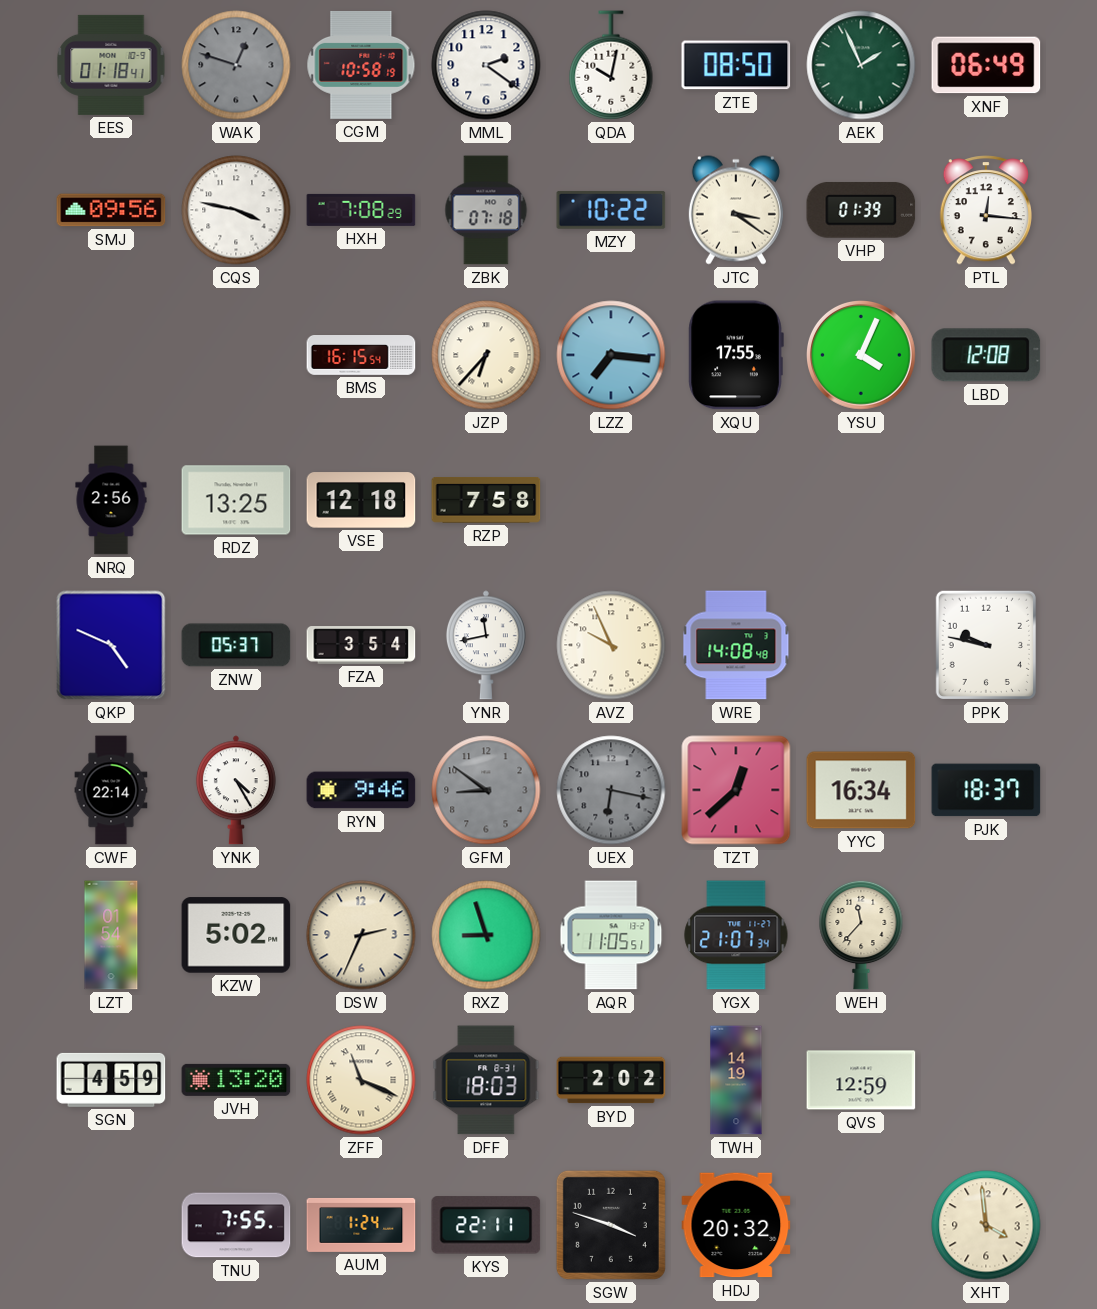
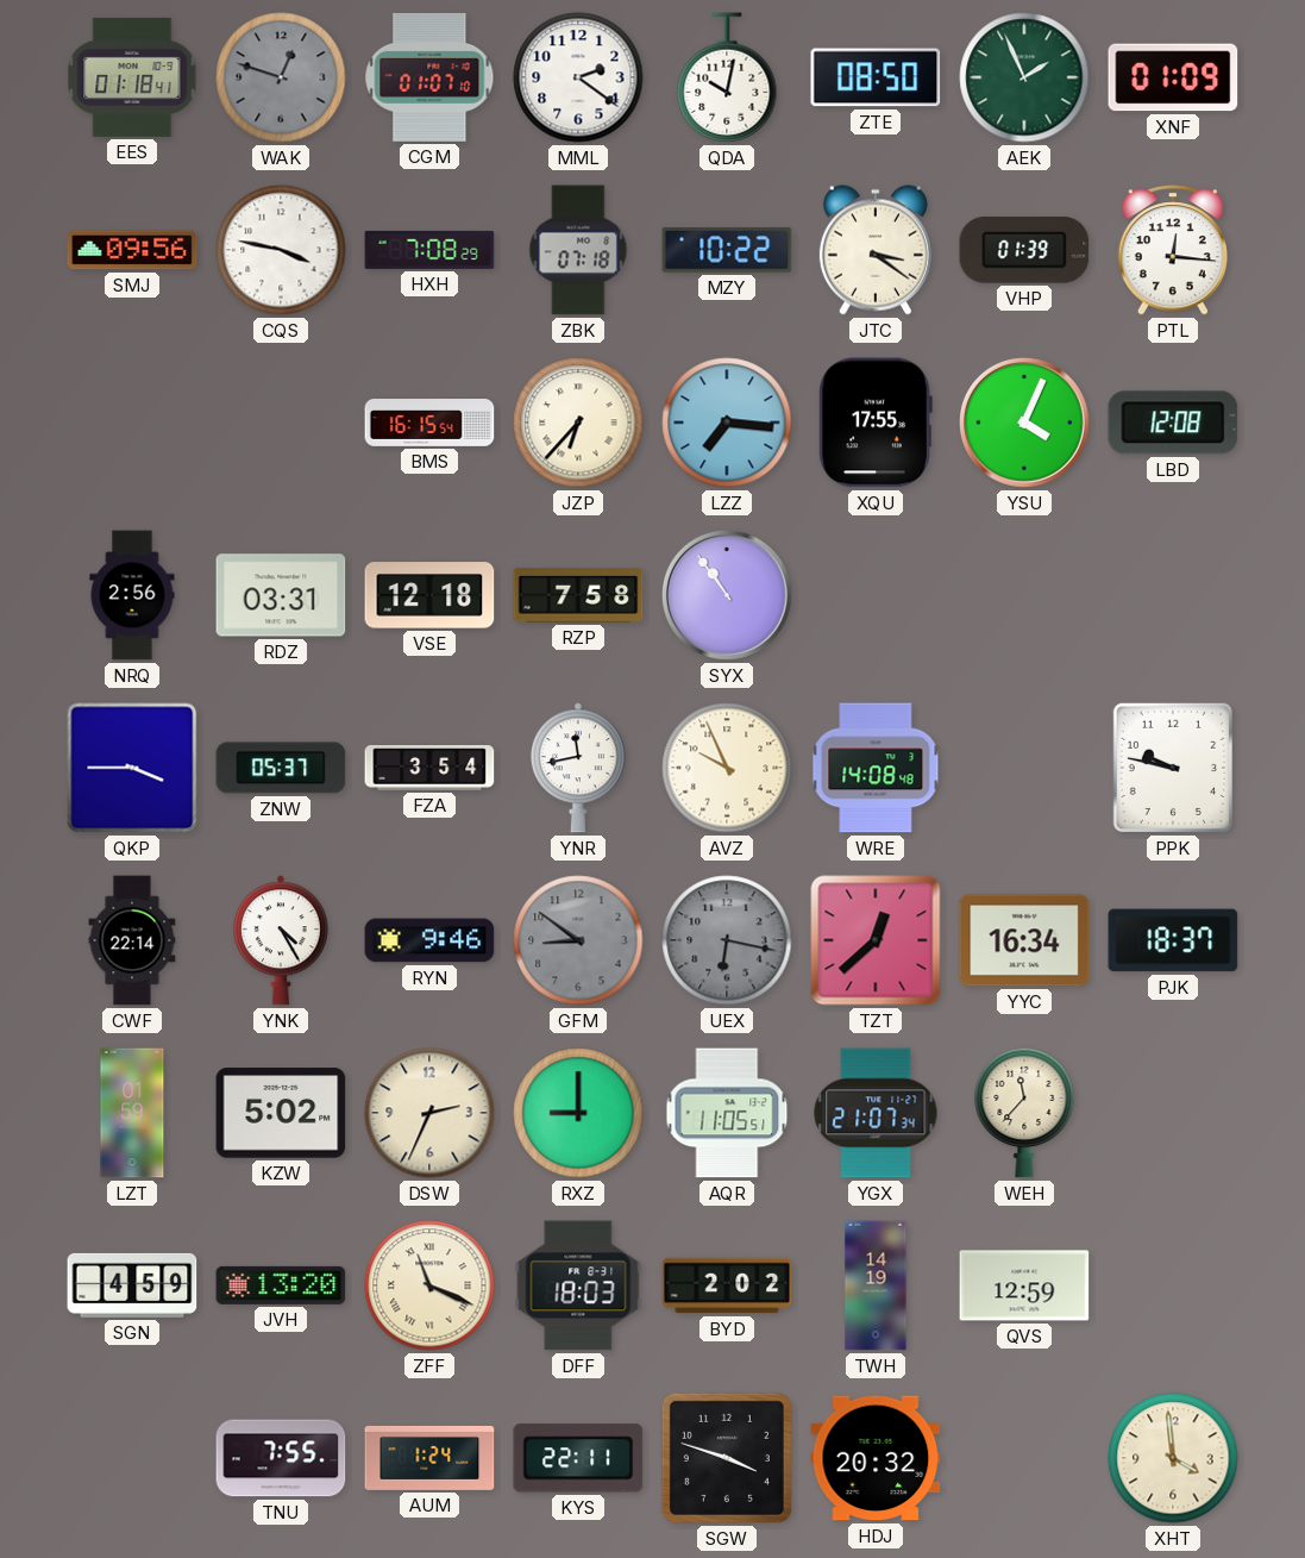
CGM: 10:58 -> 01:07
XNF: 06:49 -> 01:09
RDZ: 13:25 -> 03:31
SYX: none -> 10:54
QKP: 4:49 -> 3:45
LZT: 01:54 -> 01:59
RXZ: 8:57 -> 9:00
